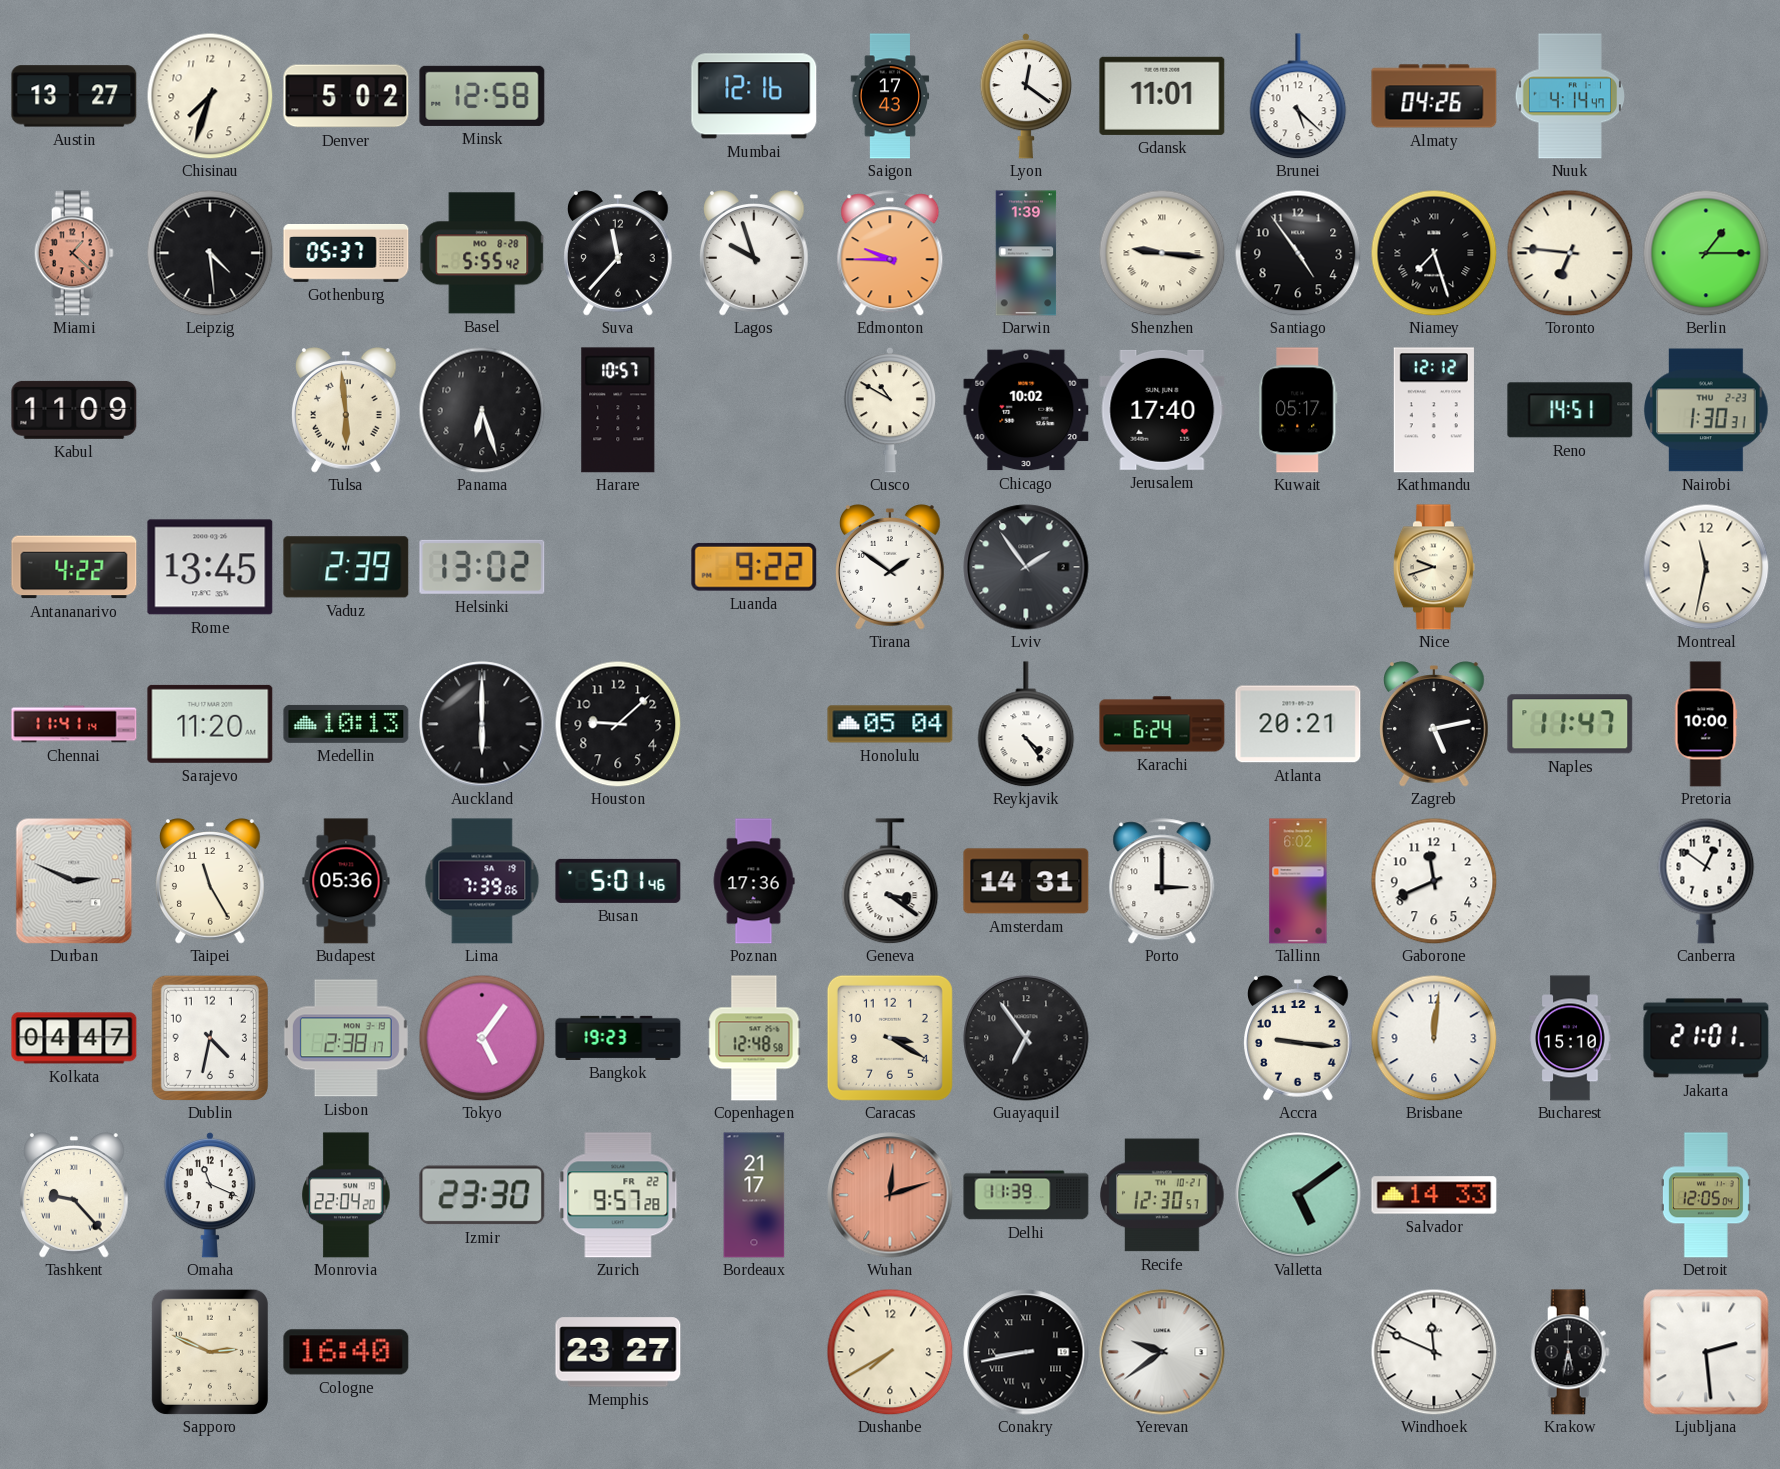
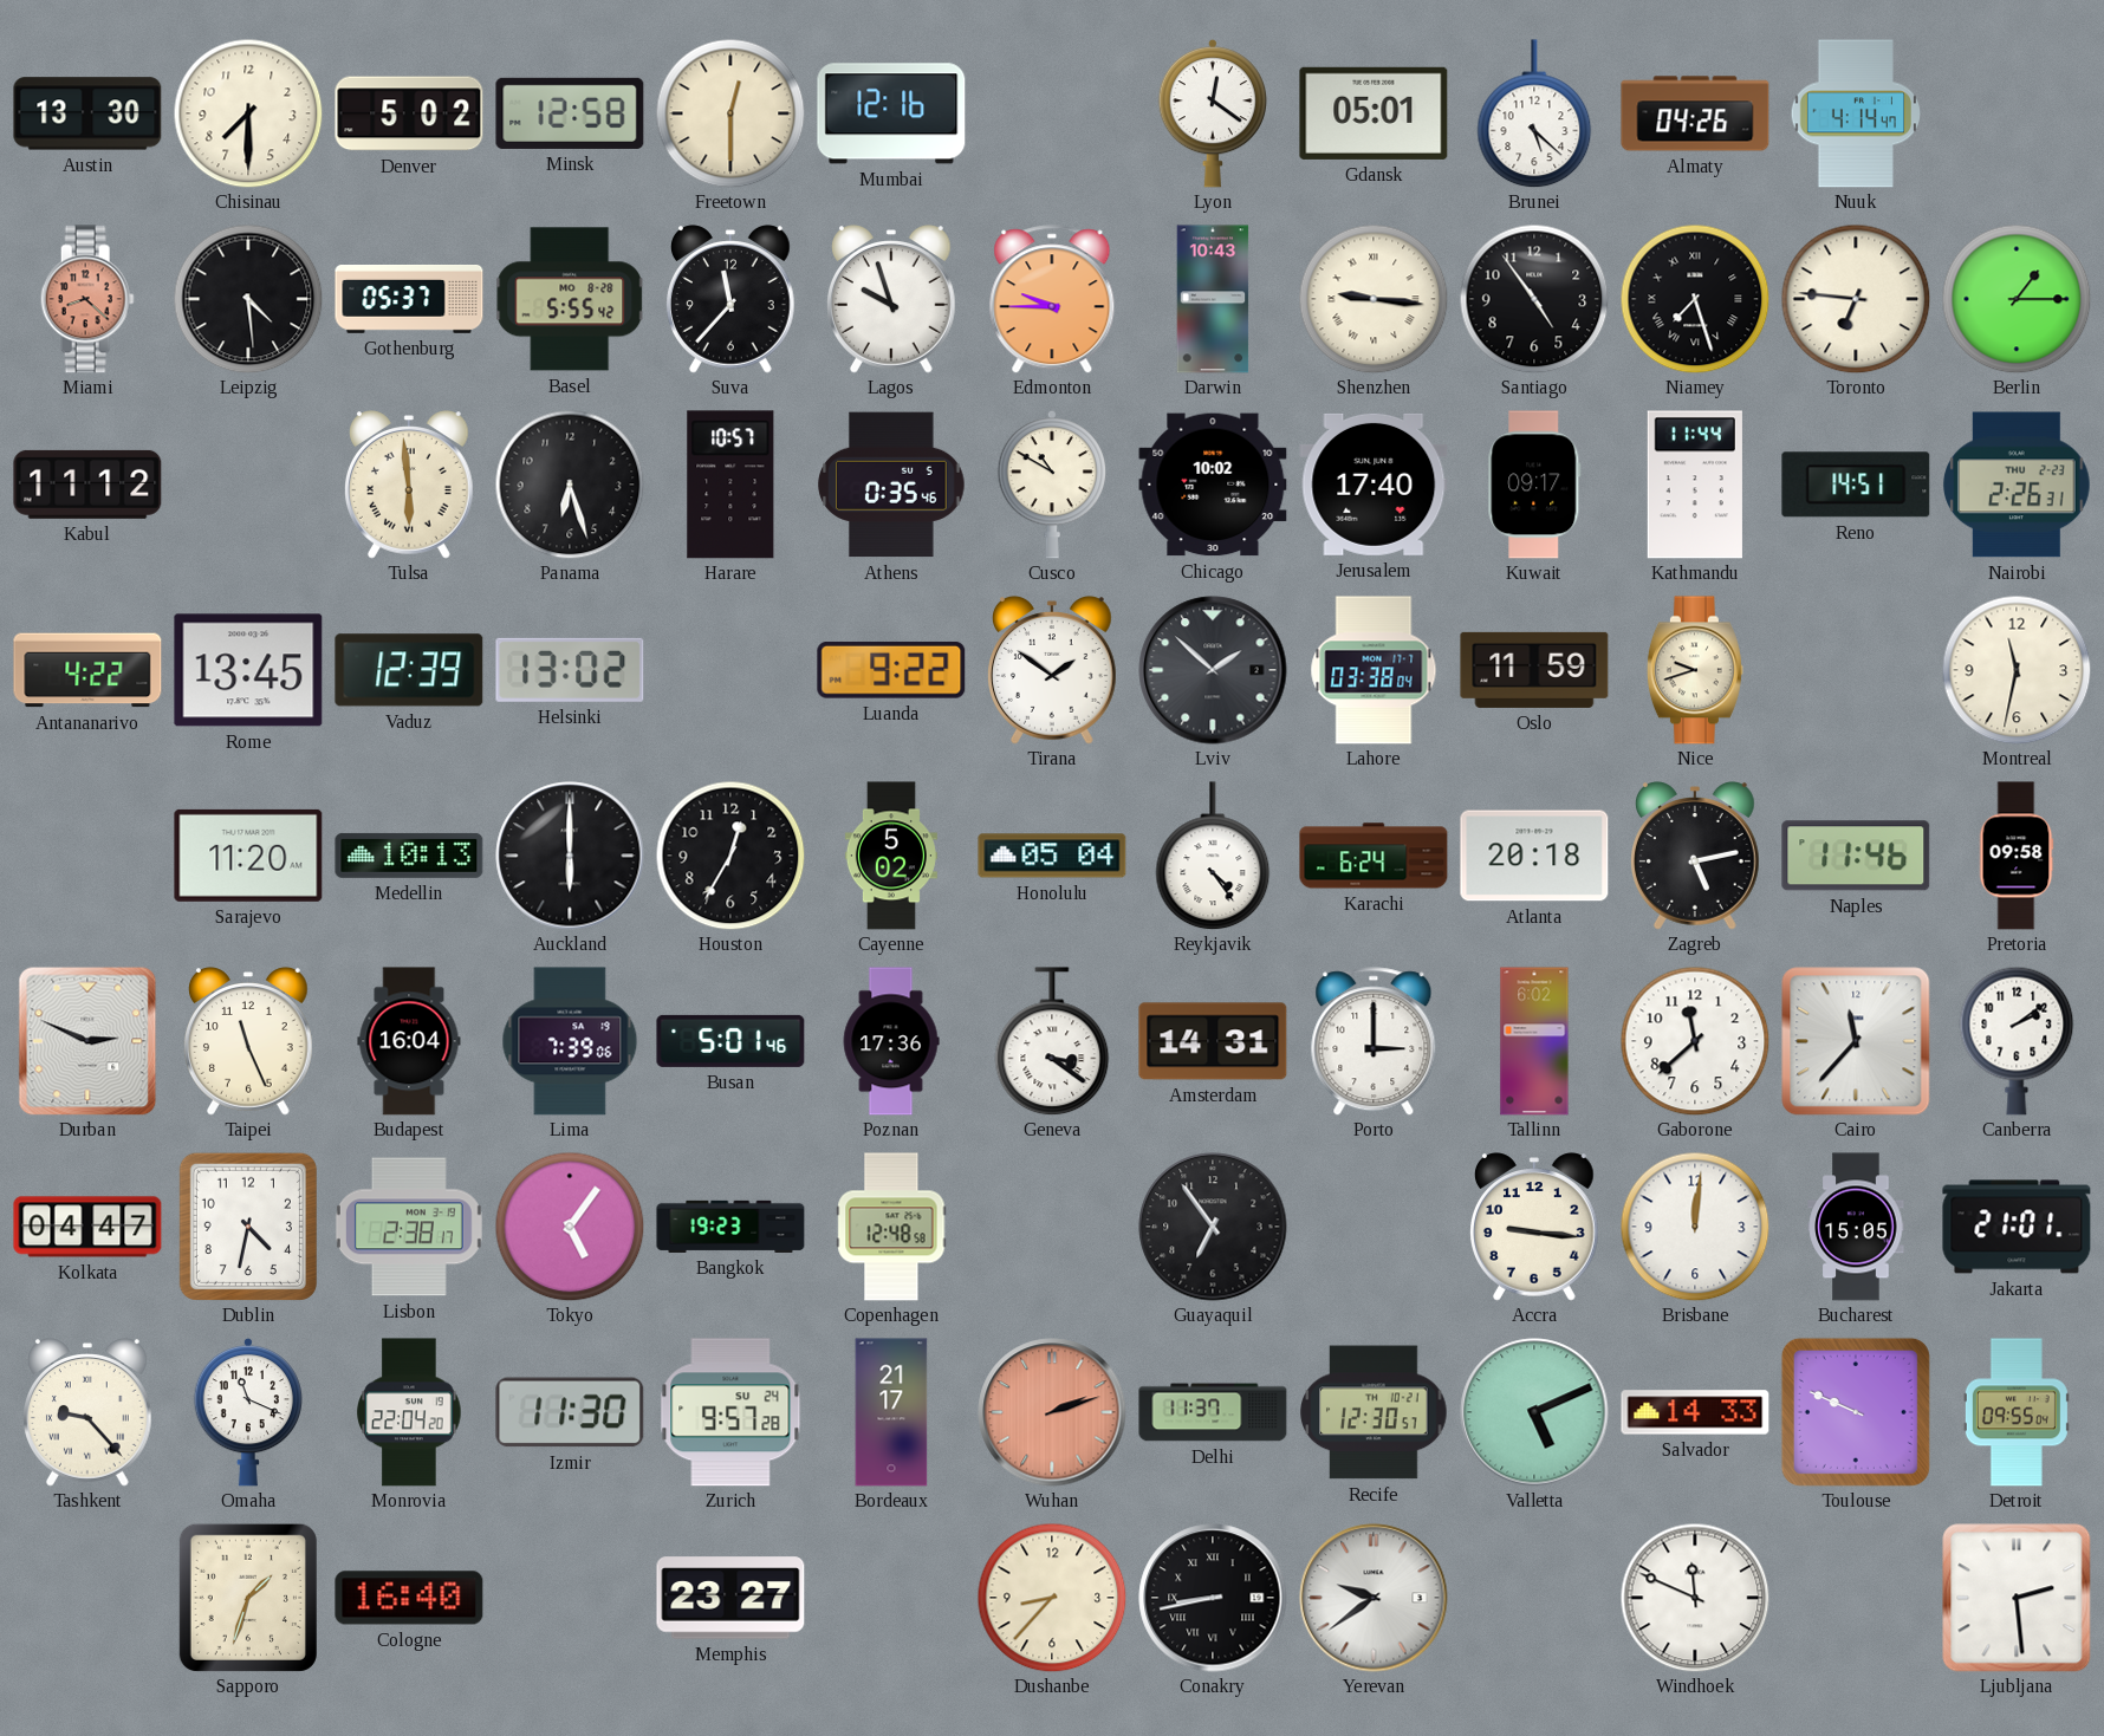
Austin: 13:27 -> 13:30
Chisinau: 7:33 -> 7:30
Freetown: none -> 12:30
Saigon: 17:43 -> none
Gdansk: 11:01 -> 05:01
Miami: 1:22 -> 8:22
Darwin: 1:39 -> 10:43
Kabul: 11:09 -> 11:12
Athens: none -> 0:35
Kuwait: 05:17 -> 09:17
Kathmandu: 12:12 -> 11:44
Nairobi: 1:30 -> 2:26
Vaduz: 2:39 -> 12:39
Lviv: 1:54 -> 1:52
Lahore: none -> 03:38
Oslo: none -> 11:59
Chennai: 11:41 -> none
Houston: 9:08 -> 12:35
Cayenne: none -> 5:02
Atlanta: 20:21 -> 20:18
Naples: 11:47 -> 11:46
Pretoria: 10:00 -> 09:58
Taipei: 11:25 -> 11:26
Budapest: 05:36 -> 16:04
Gaborone: 11:41 -> 11:38
Cairo: none -> 11:37
Canberra: 12:51 -> 2:09
Caracas: 3:20 -> none
Bucharest: 15:10 -> 15:05
Izmir: 23:30 -> 11:30
Zurich date: FR 22 -> SU 24
Wuhan: 12:12 -> 2:12
Delhi: 11:39 -> 11:37
Valletta: 5:09 -> 5:11
Toulouse: none -> 9:49
Detroit: 12:05 -> 09:55
Sapporo: 2:49 -> 1:33
Dushanbe: 7:40 -> 8:37
Krakow: 5:32 -> none
